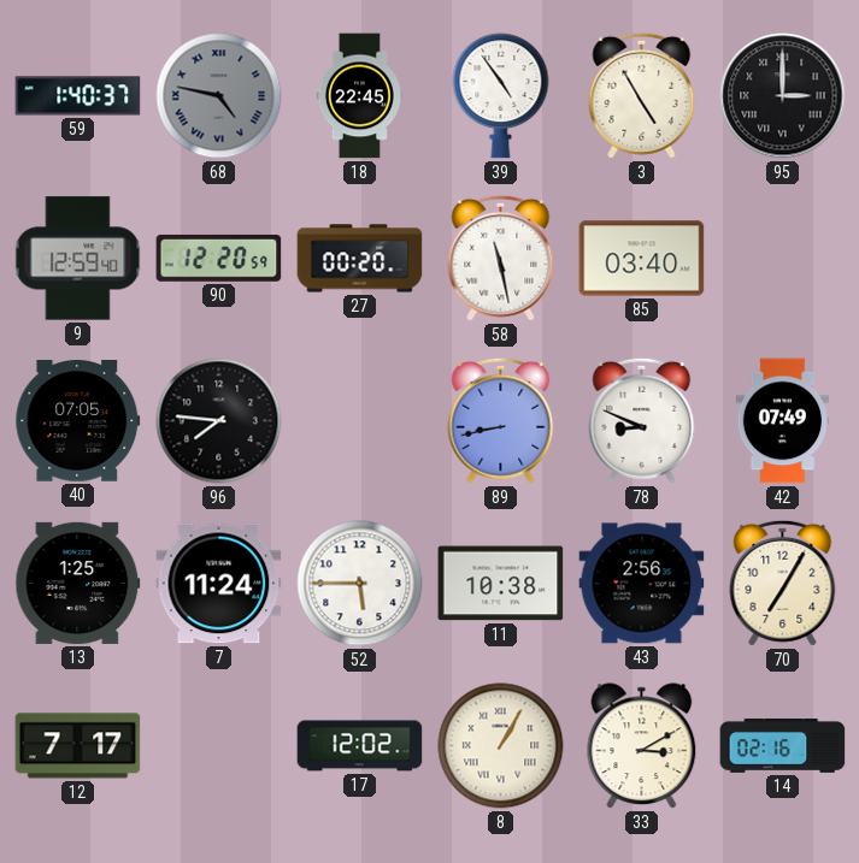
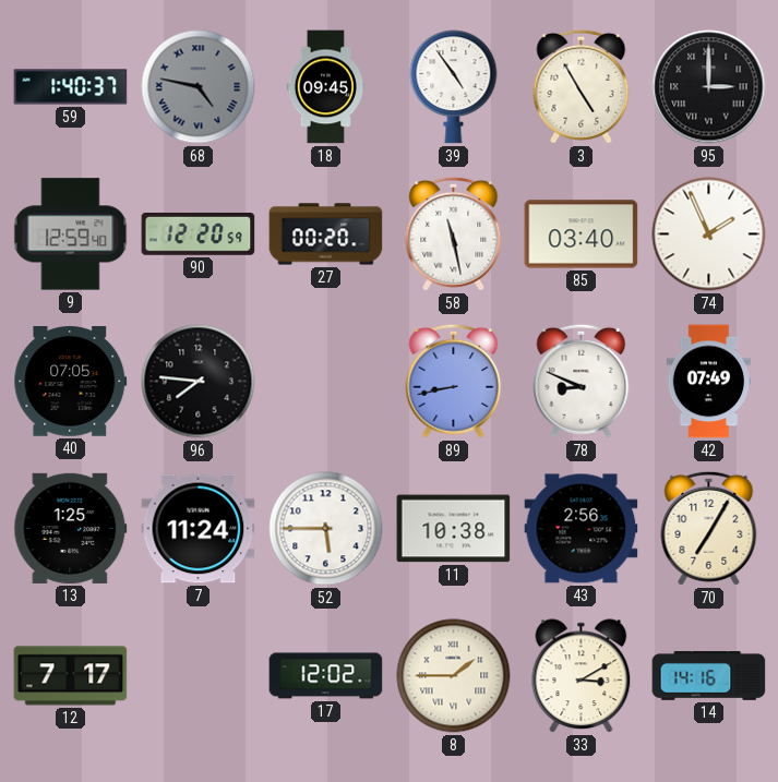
18: 22:45 -> 09:45
74: none -> 1:56
8: 1:05 -> 1:45
14: 02:16 -> 14:16
